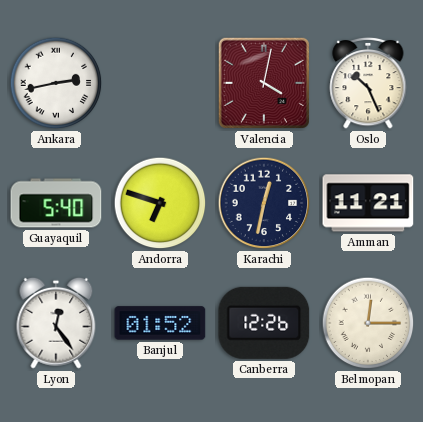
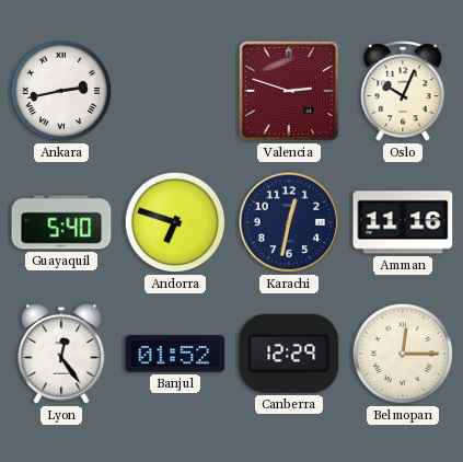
Valencia: 4:02 -> 2:48
Oslo: 10:26 -> 10:04
Amman: 11:21 -> 11:16
Canberra: 12:26 -> 12:29
